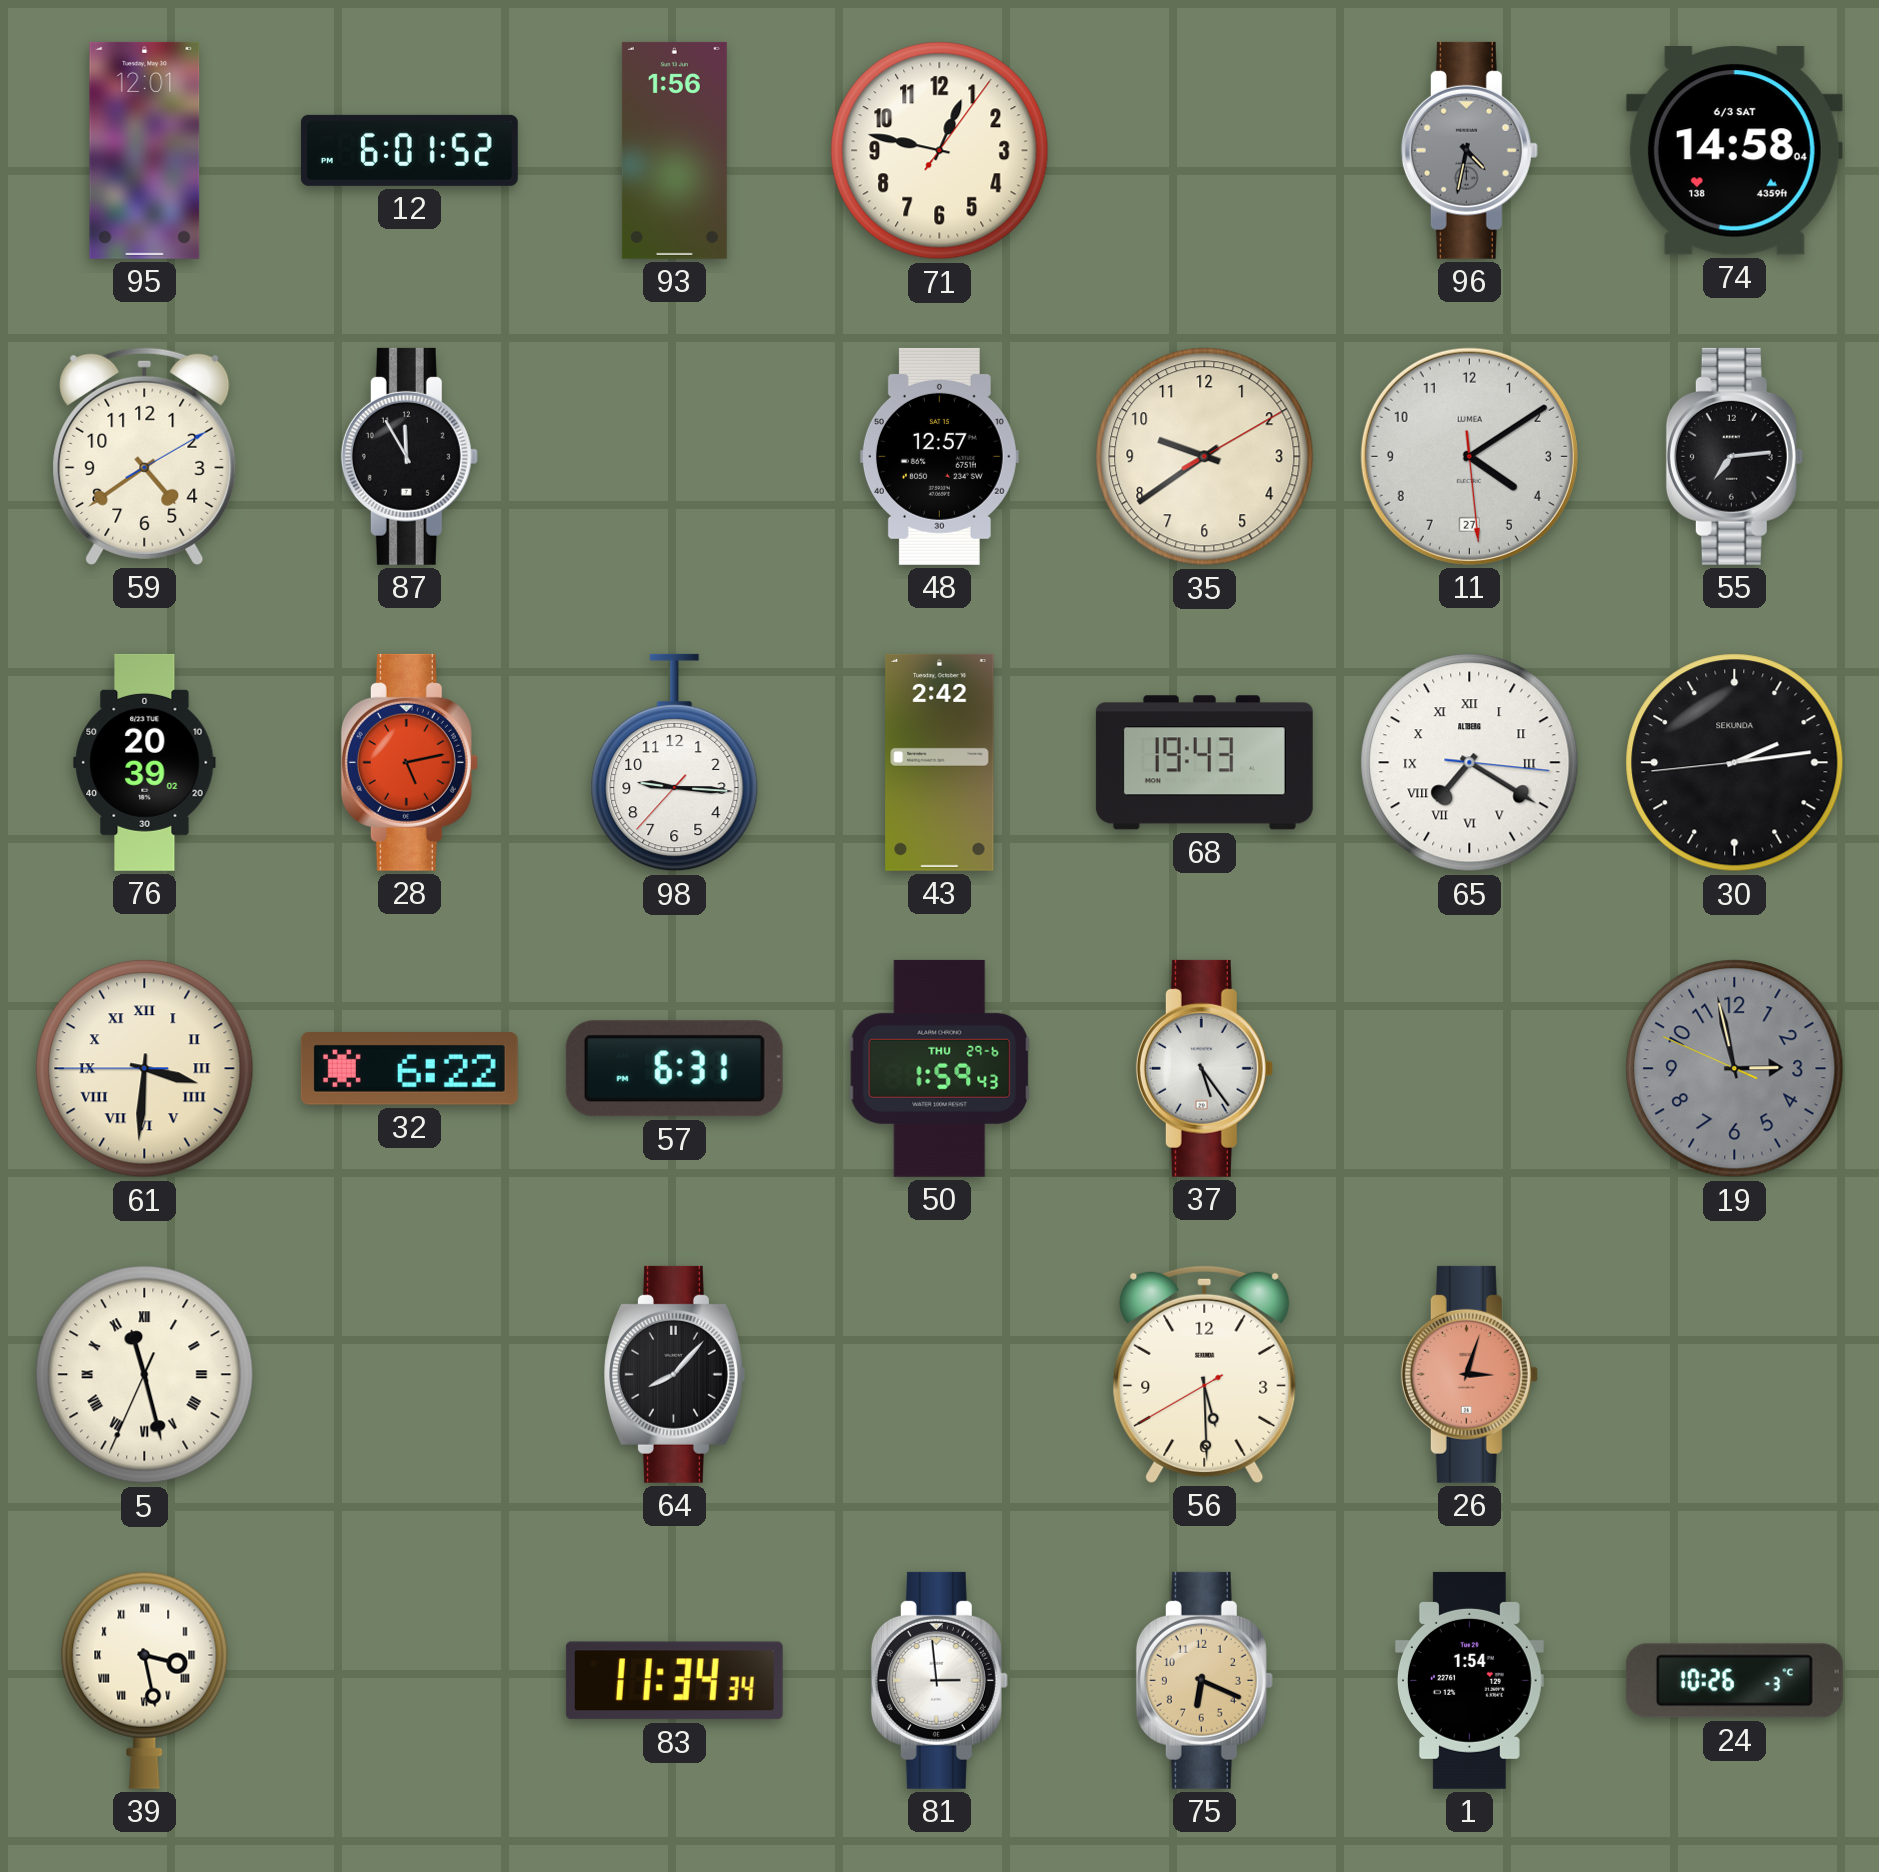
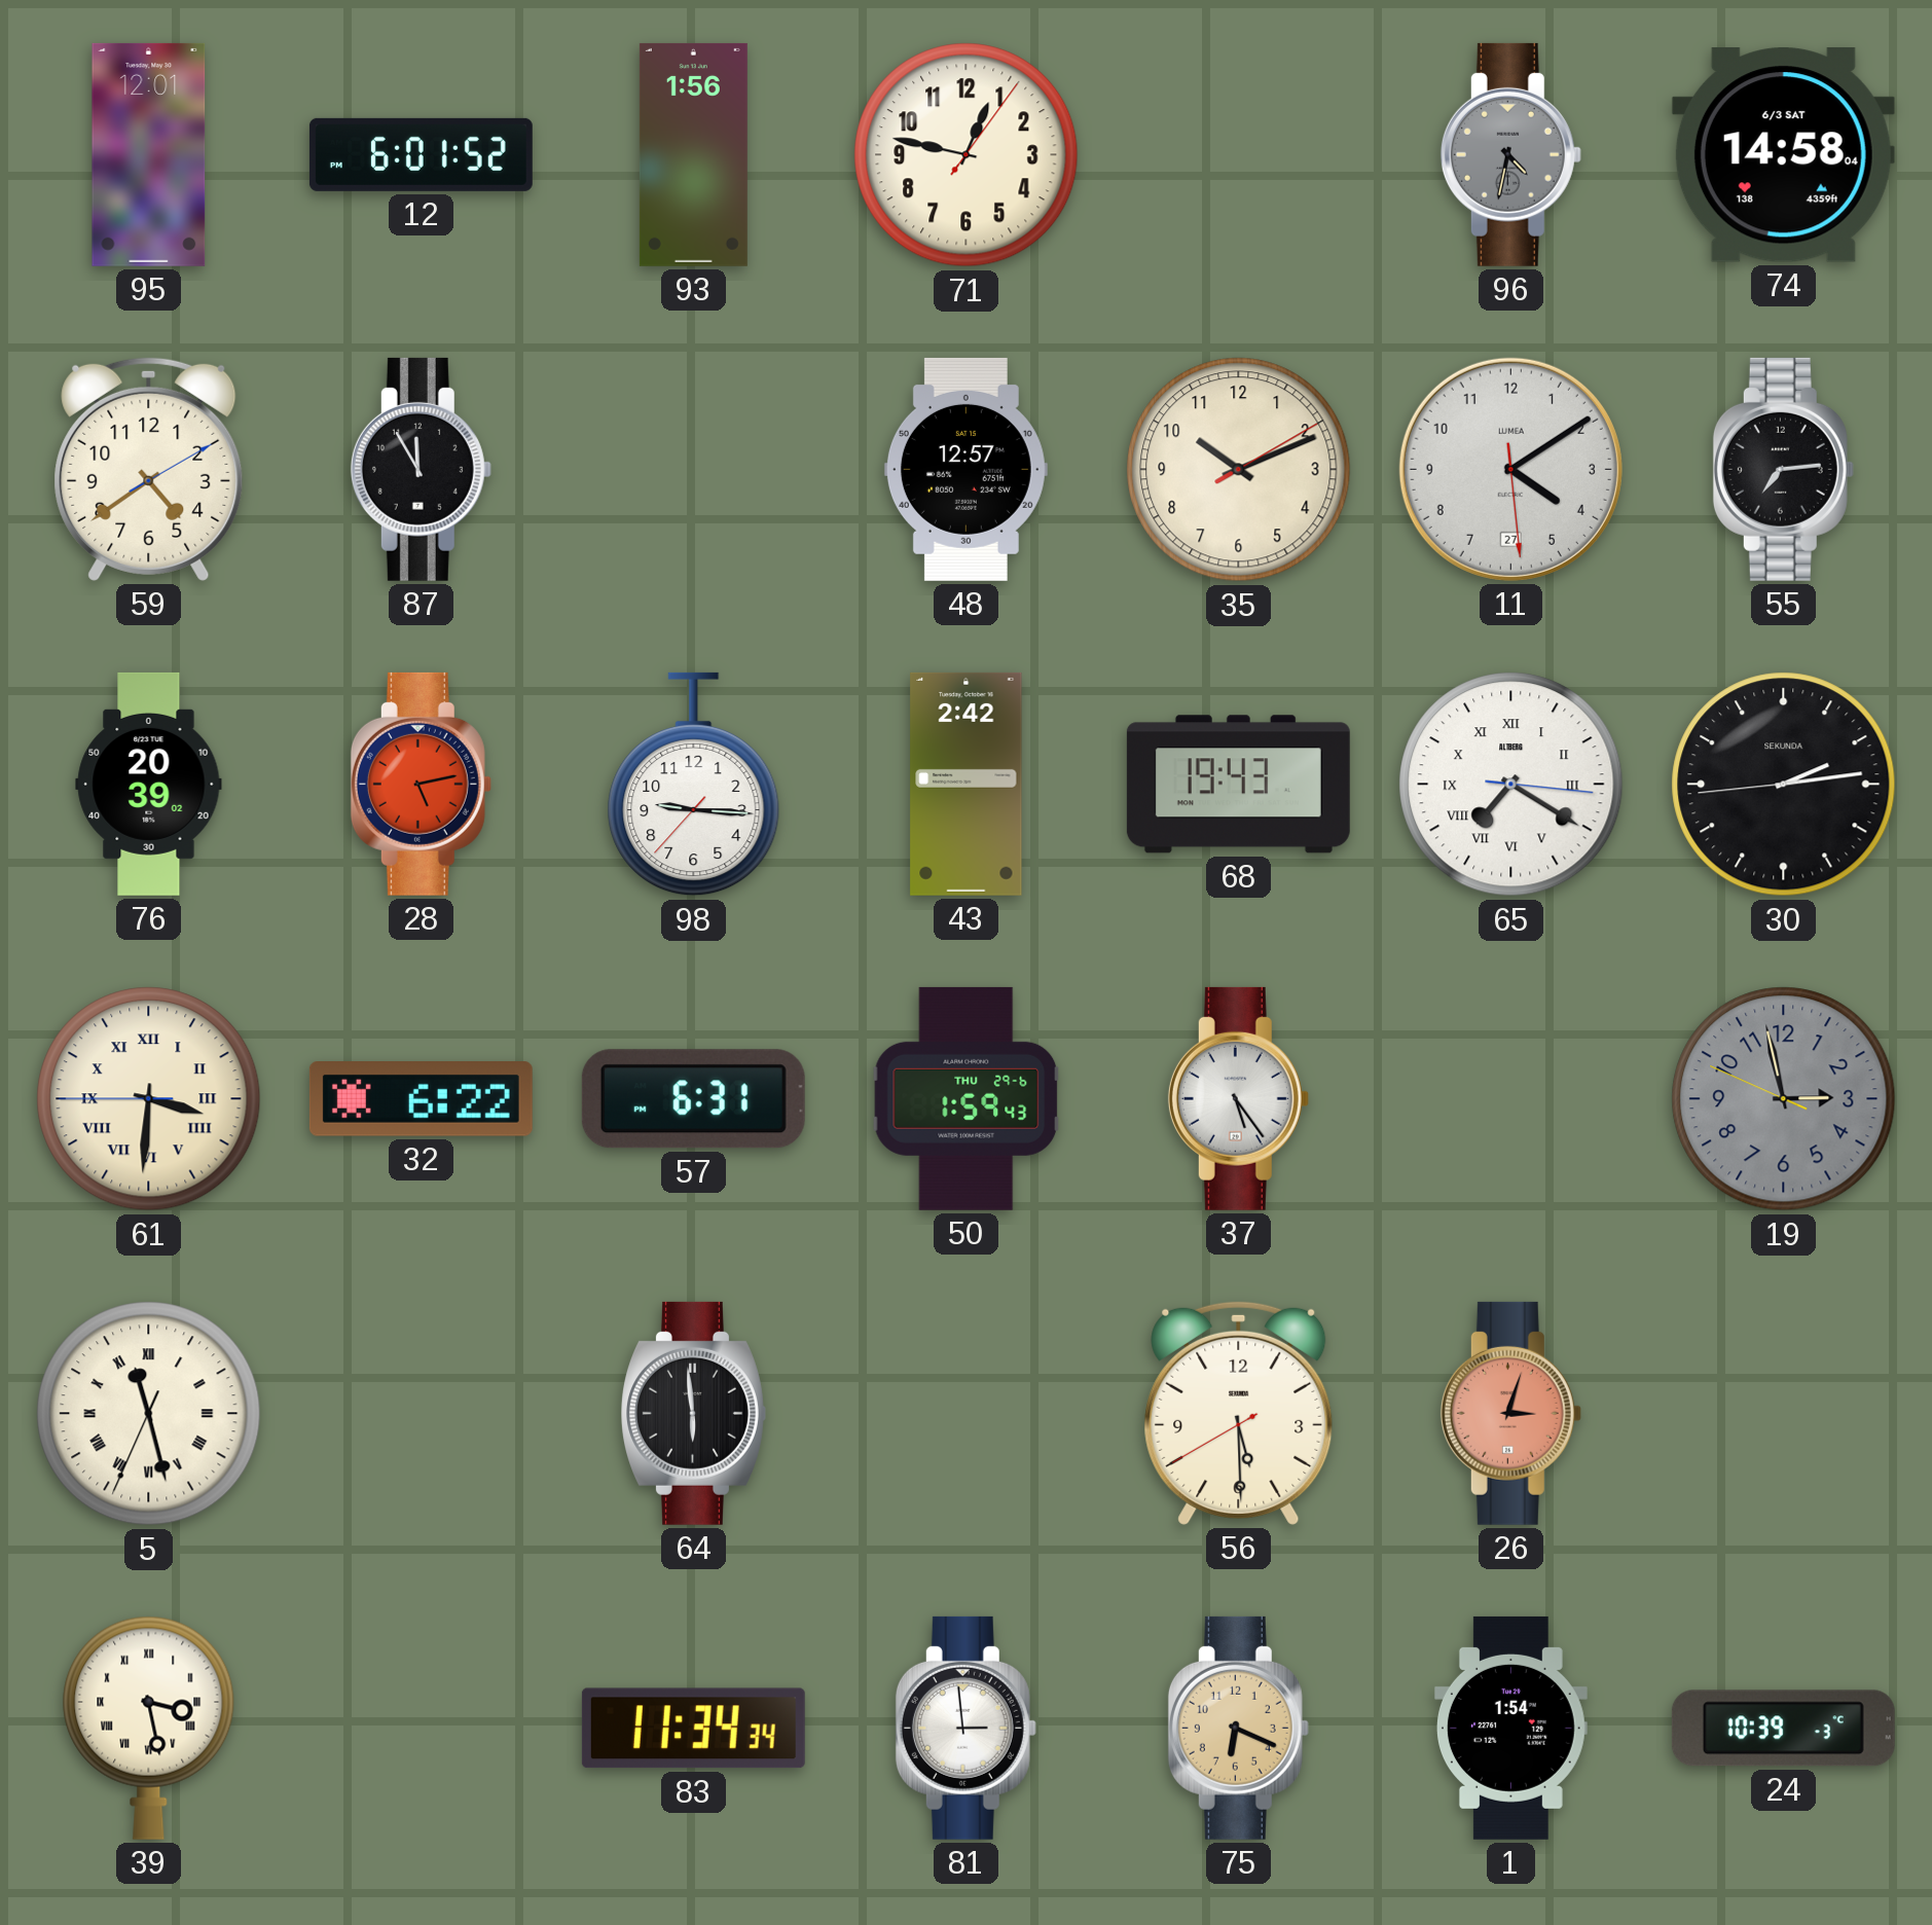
35: 9:39 -> 10:11
64: 8:07 -> 5:59
24: 10:26 -> 10:39
